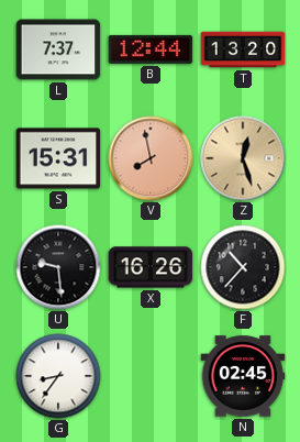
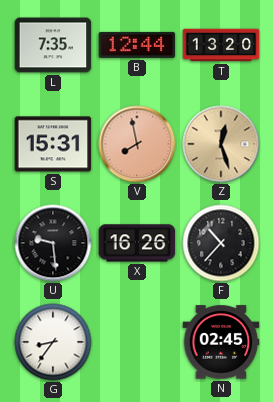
L: 7:37 -> 7:35
